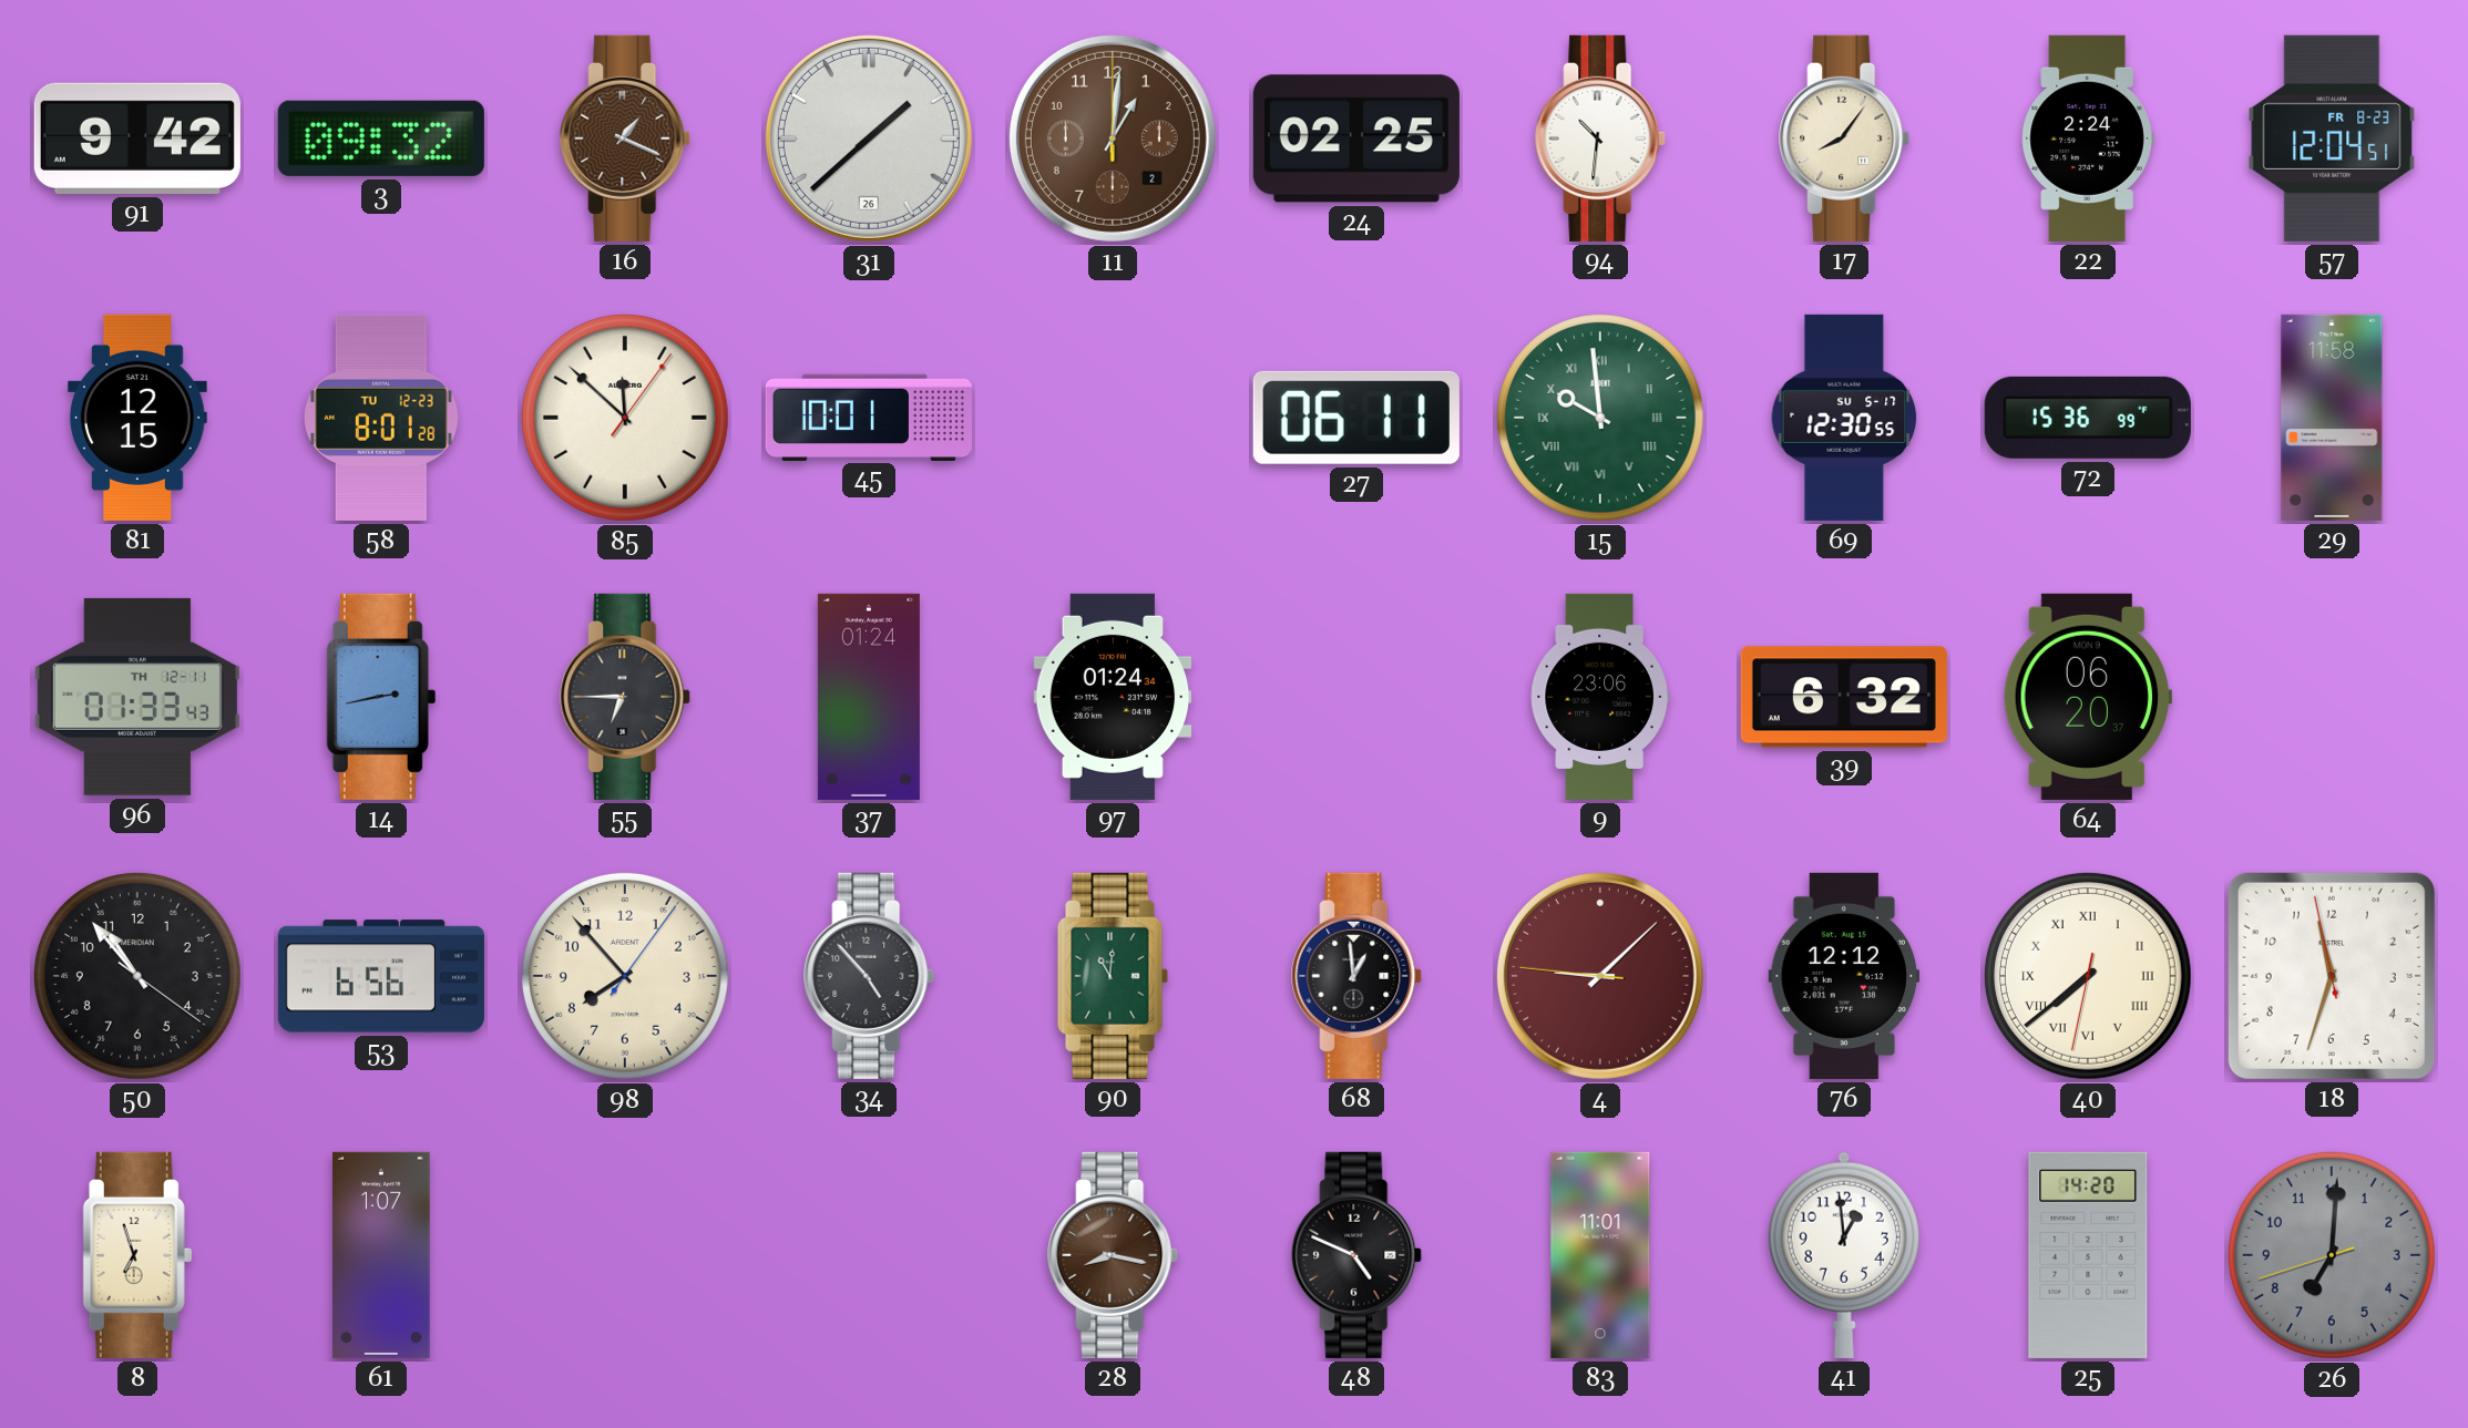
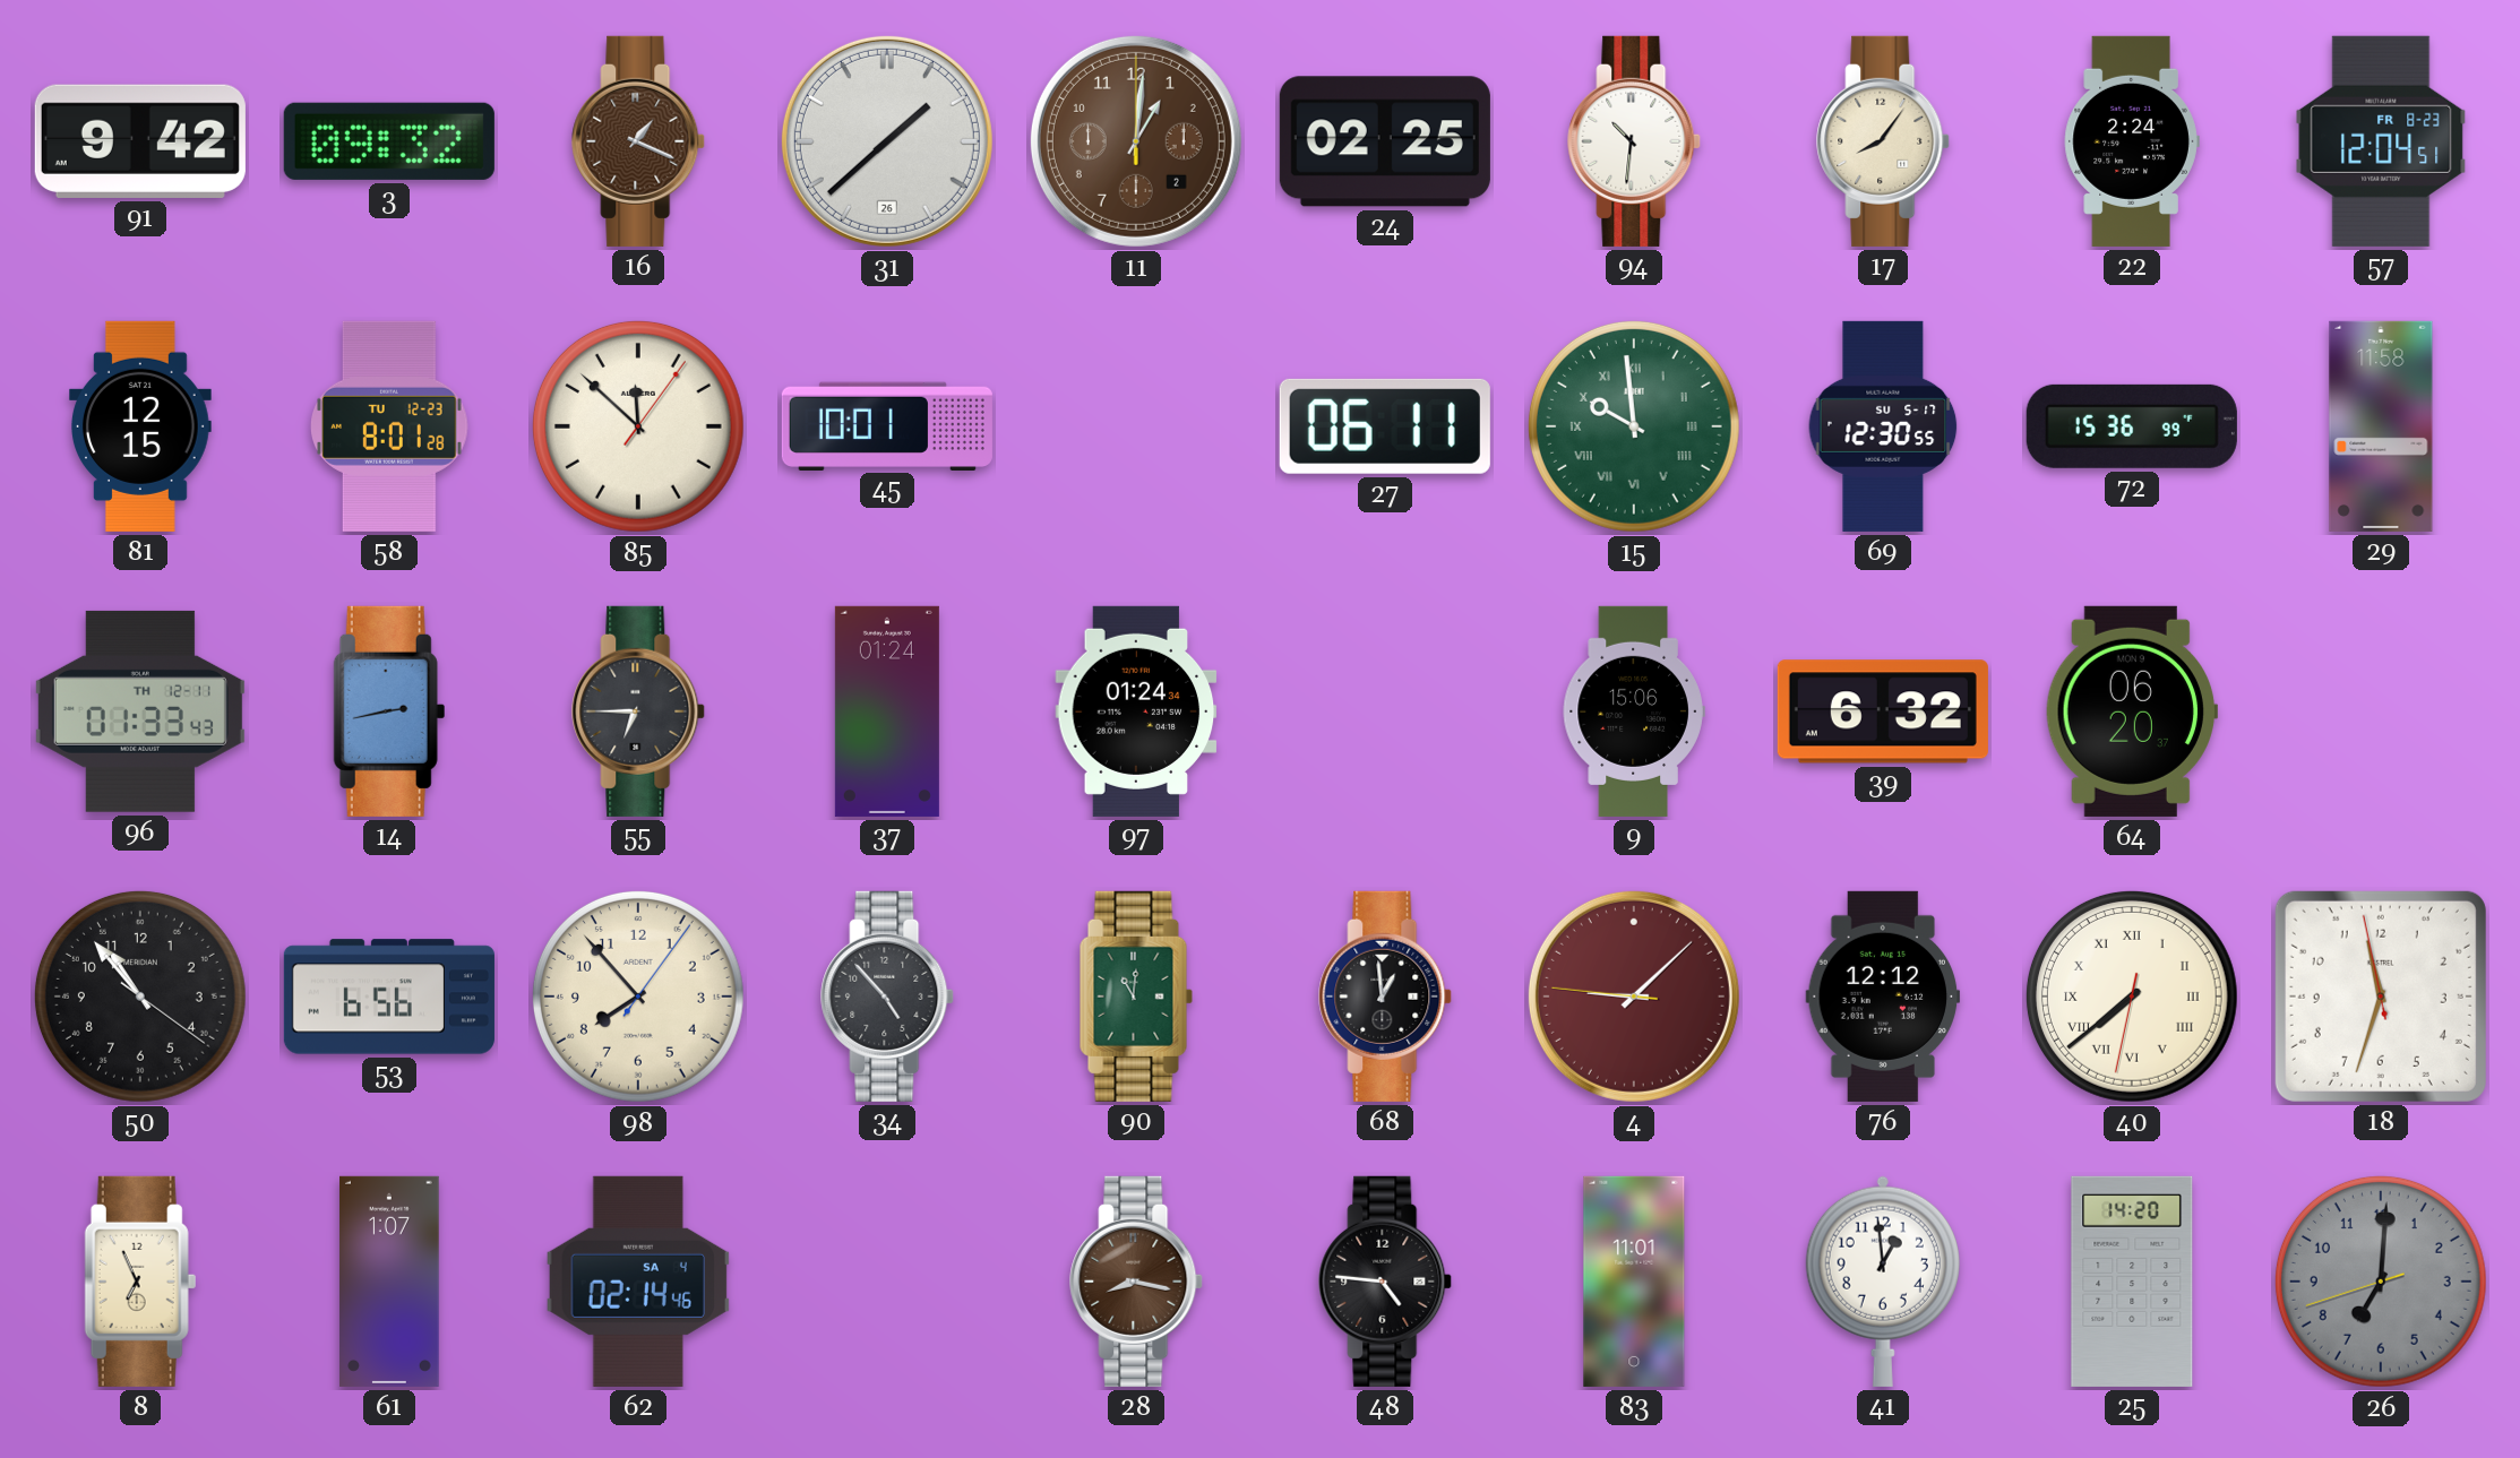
9: 23:06 -> 15:06
8: 6:57 -> 6:56
62: none -> 02:14
48: 4:49 -> 4:46
